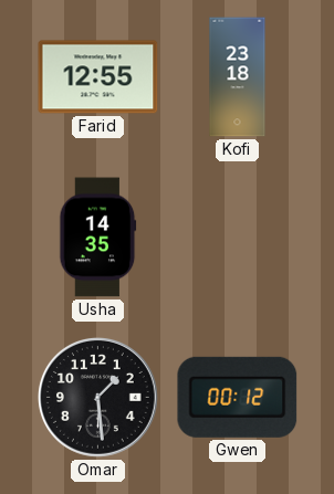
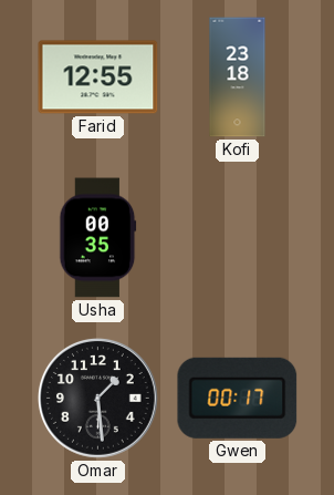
Usha: 14:35 -> 00:35
Gwen: 00:12 -> 00:17
